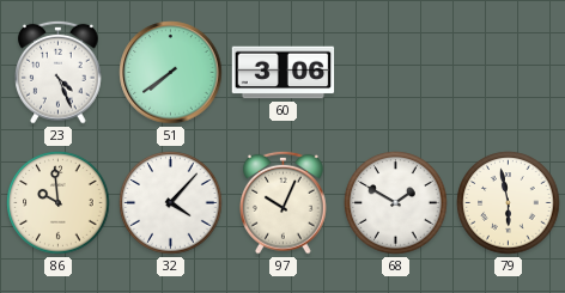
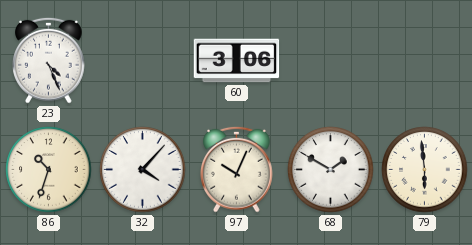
51: 7:39 -> none
86: 9:59 -> 10:33
79: 5:58 -> 5:59
